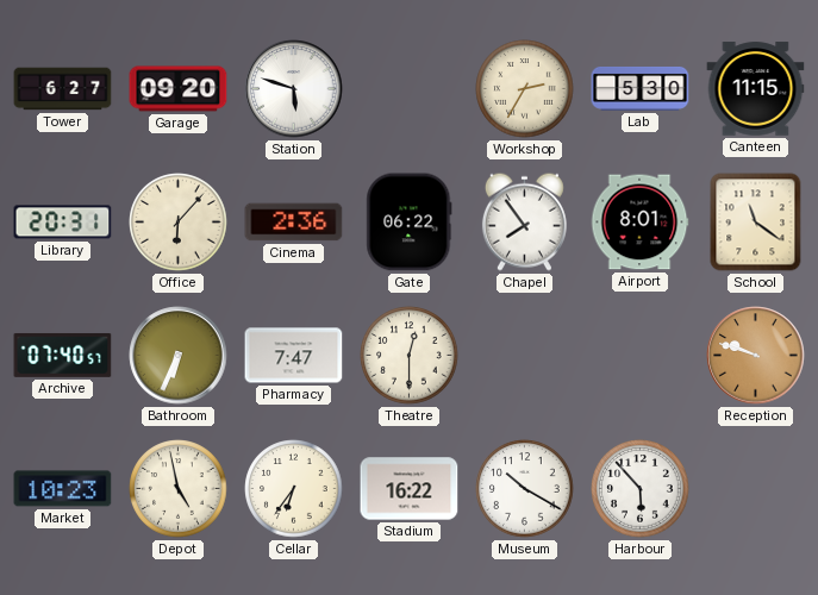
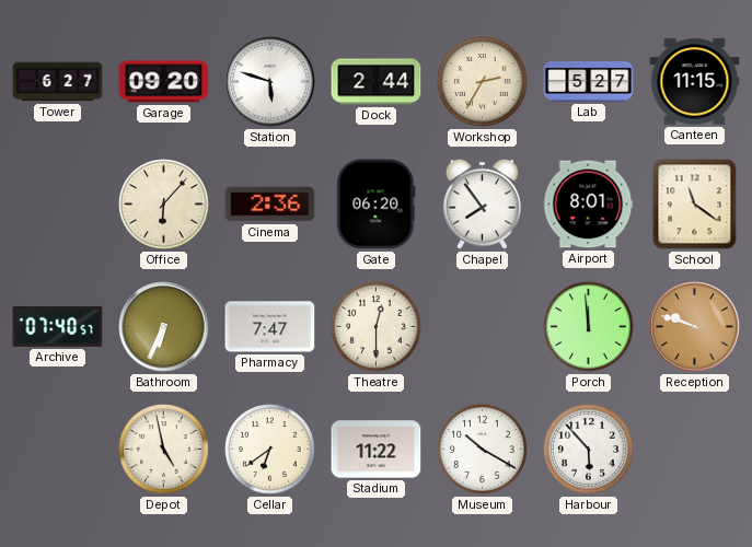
Dock: none -> 2:44
Lab: 5:30 -> 5:27
Library: 20:31 -> none
Gate: 06:22 -> 06:20
Porch: none -> 11:59
Market: 10:23 -> none
Cellar: 6:36 -> 6:39
Stadium: 16:22 -> 11:22
